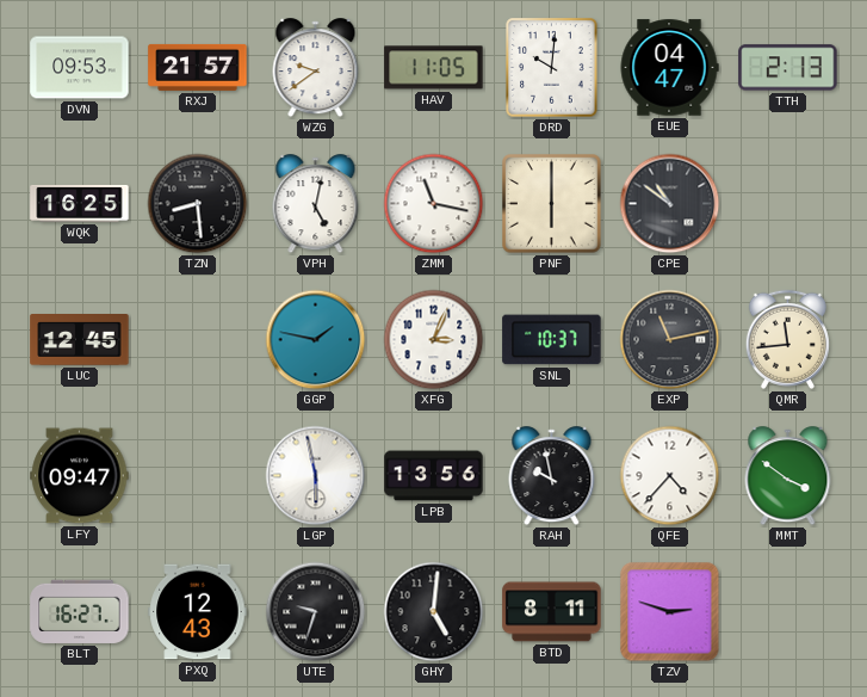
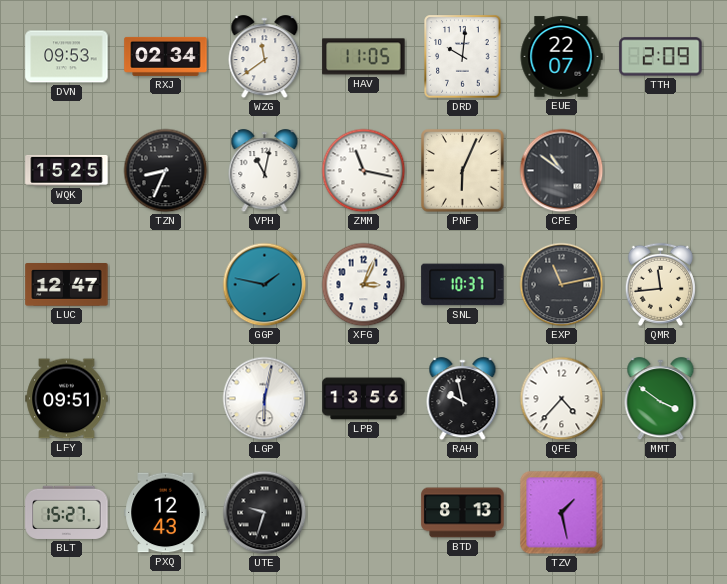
RXJ: 21:57 -> 02:34
WZG: 9:39 -> 11:39
EUE: 04:47 -> 22:07
TTH: 2:13 -> 2:09
WQK: 16:25 -> 15:25
TZN: 8:29 -> 8:34
VPH: 5:02 -> 11:02
PNF: 6:00 -> 6:04
LUC: 12:45 -> 12:47
LFY: 09:47 -> 09:51
LGP: 5:58 -> 6:02
BLT: 16:27 -> 15:27
GHY: 5:01 -> none
BTD: 8:11 -> 8:13
TZV: 2:48 -> 1:28
